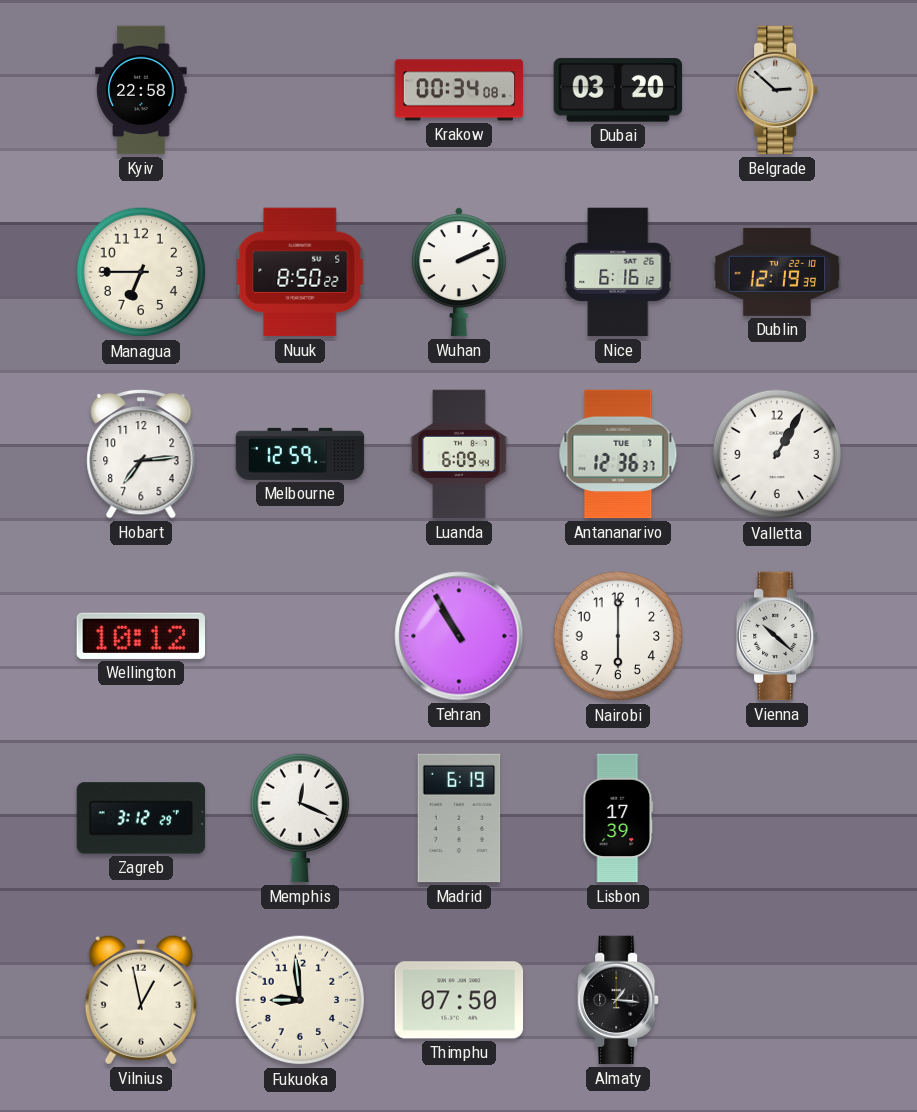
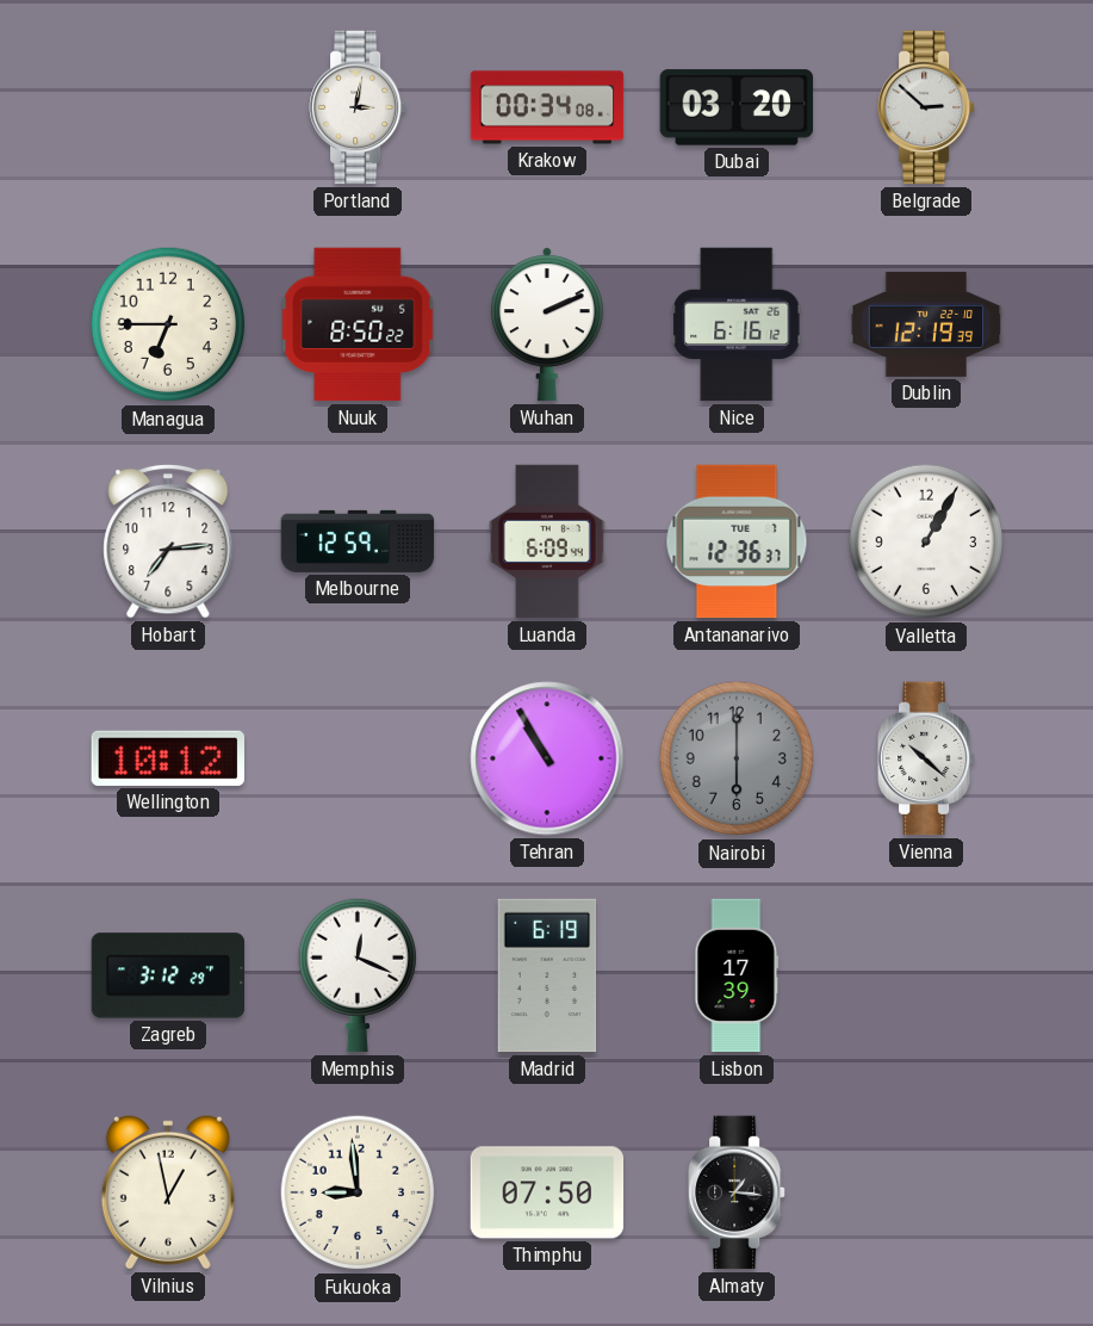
Kyiv: 22:58 -> none
Portland: none -> 3:02
Nairobi dial: white -> grey
